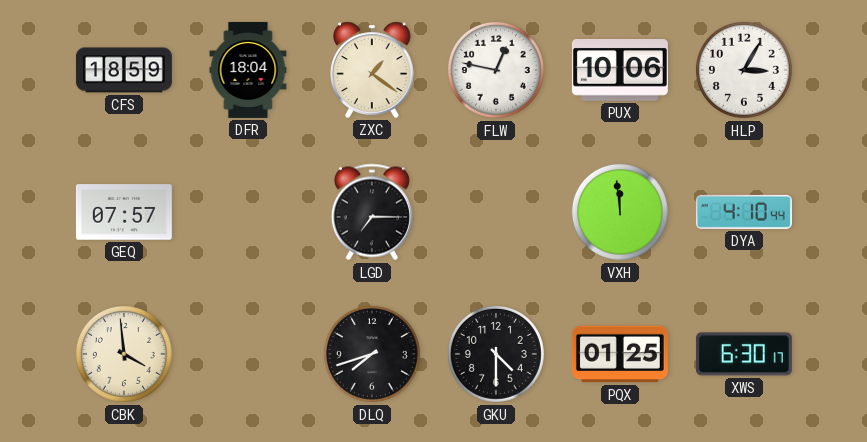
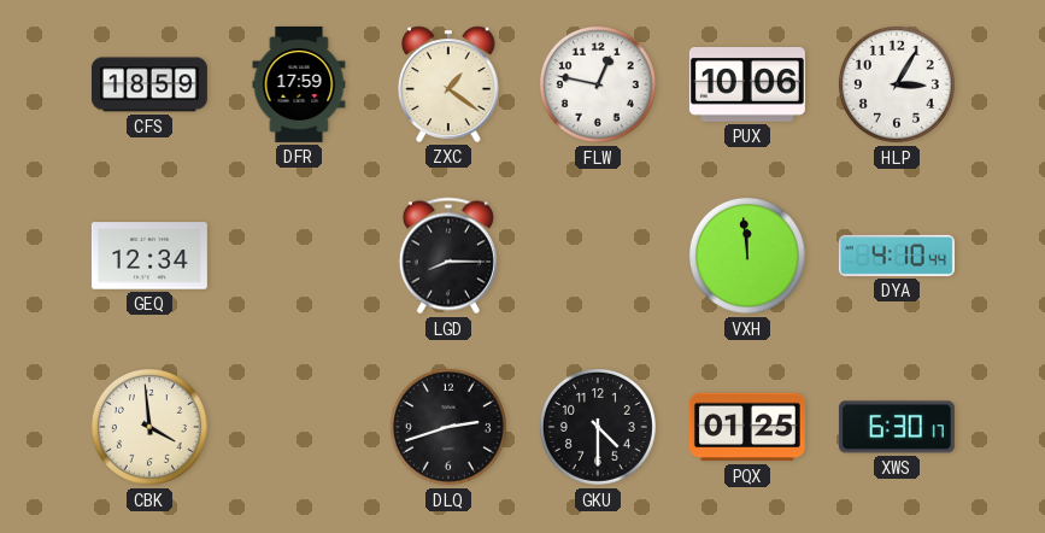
DFR: 18:04 -> 17:59
GEQ: 07:57 -> 12:34
LGD: 7:15 -> 8:15
DLQ: 7:42 -> 2:42
